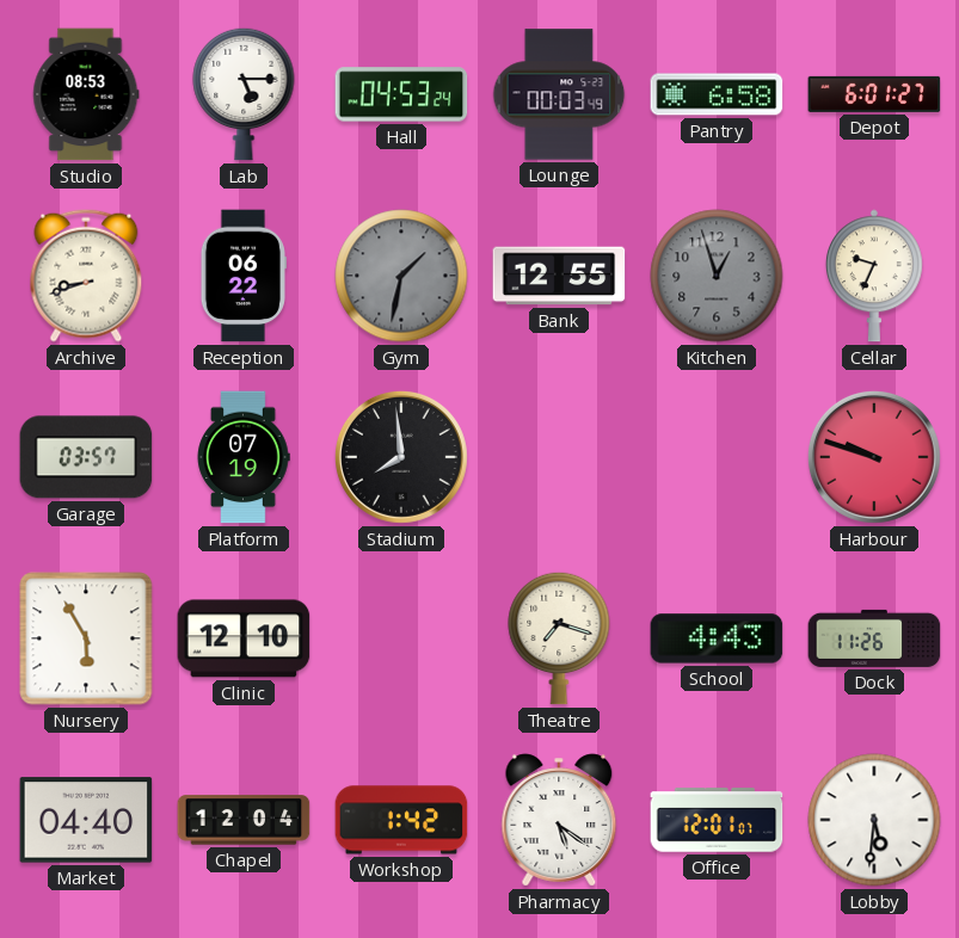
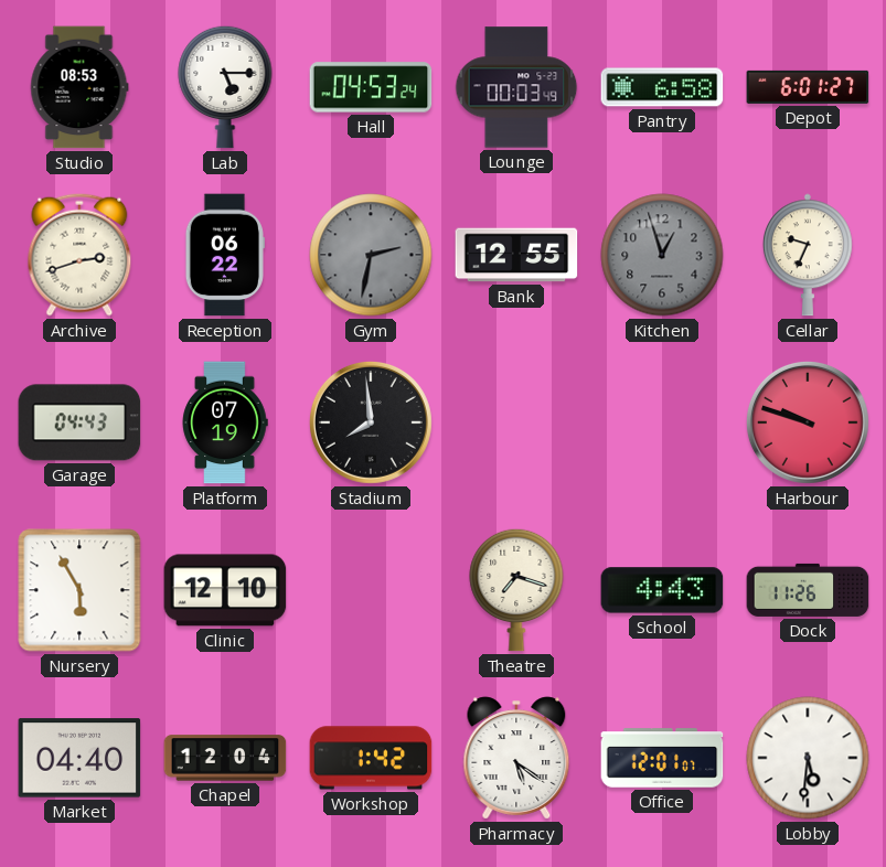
Archive: 8:42 -> 2:42
Gym: 1:32 -> 2:32
Garage: 03:57 -> 04:43
